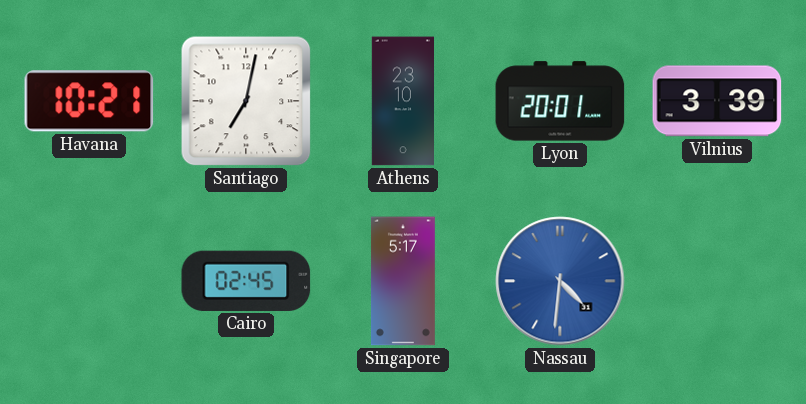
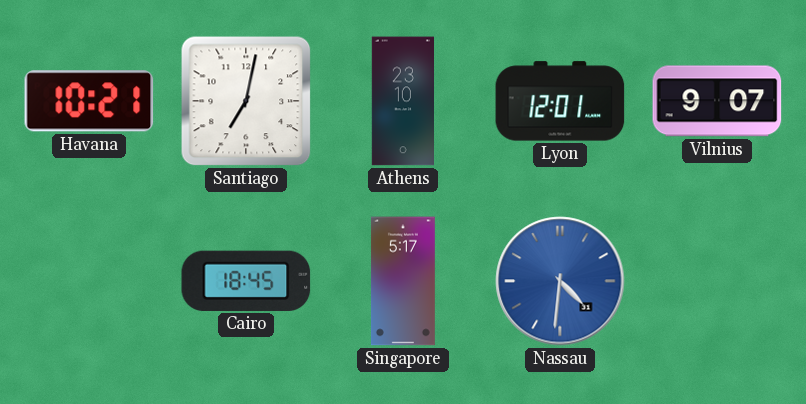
Lyon: 20:01 -> 12:01
Vilnius: 3:39 -> 9:07
Cairo: 02:45 -> 18:45
